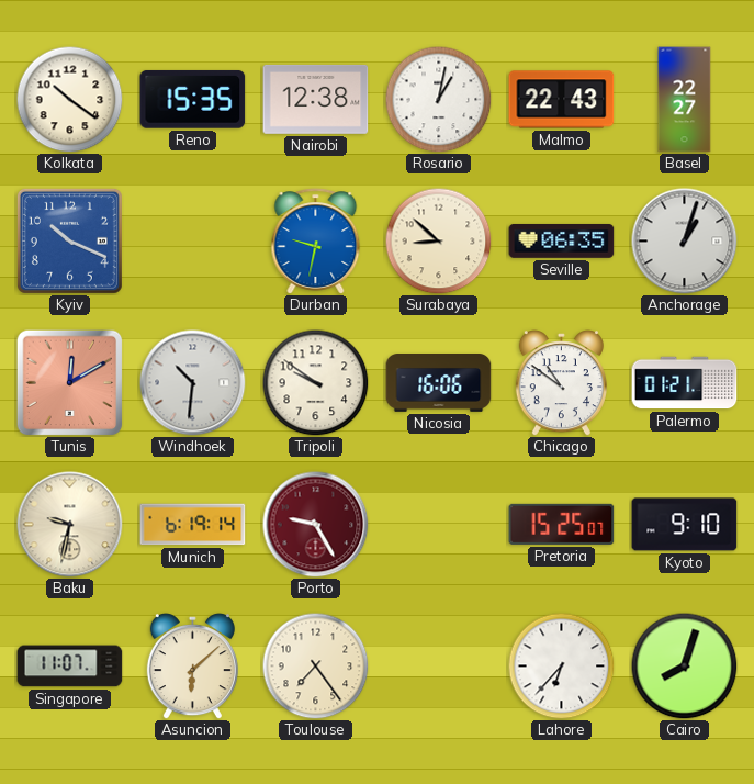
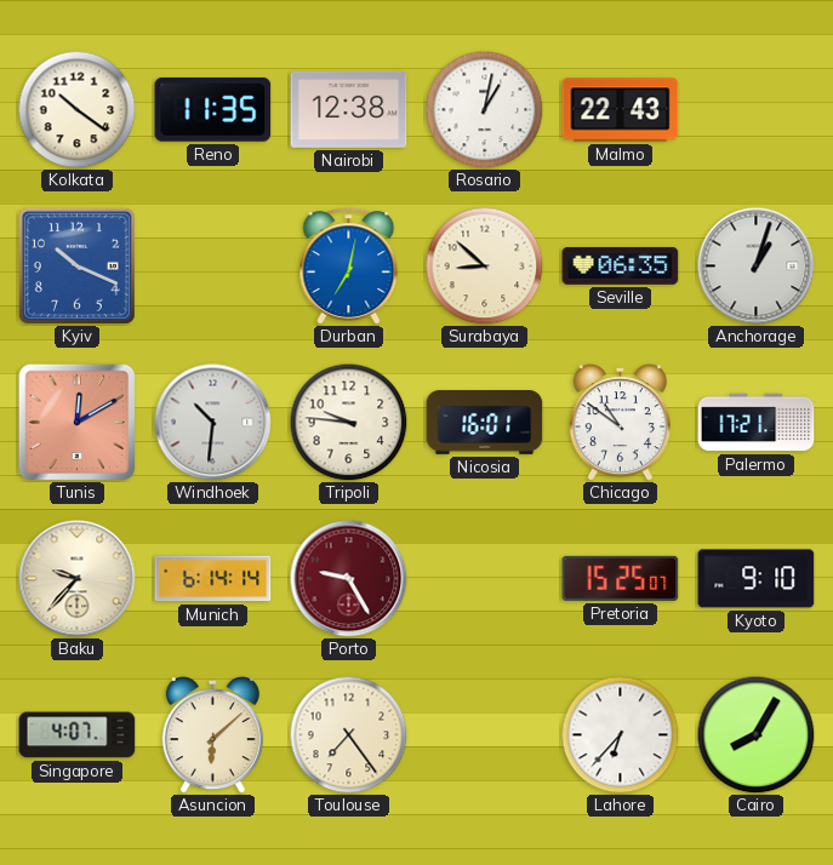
Reno: 15:35 -> 11:35
Basel: 22:27 -> none
Durban: 9:32 -> 7:02
Tripoli: 9:51 -> 9:46
Nicosia: 16:06 -> 16:01
Palermo: 01:21 -> 17:21
Baku: 9:32 -> 9:37
Munich: 6:19 -> 6:14
Singapore: 11:07 -> 4:07
Cairo: 8:03 -> 8:05
